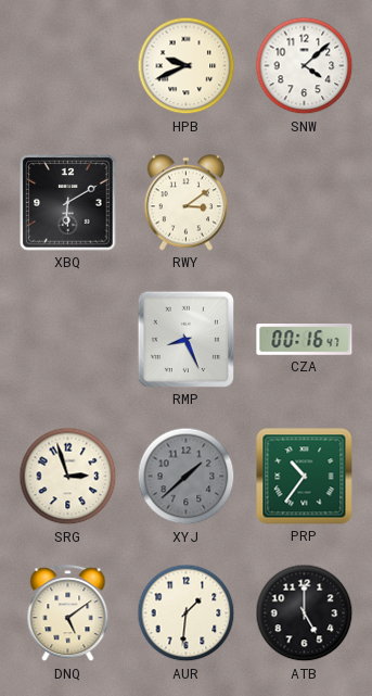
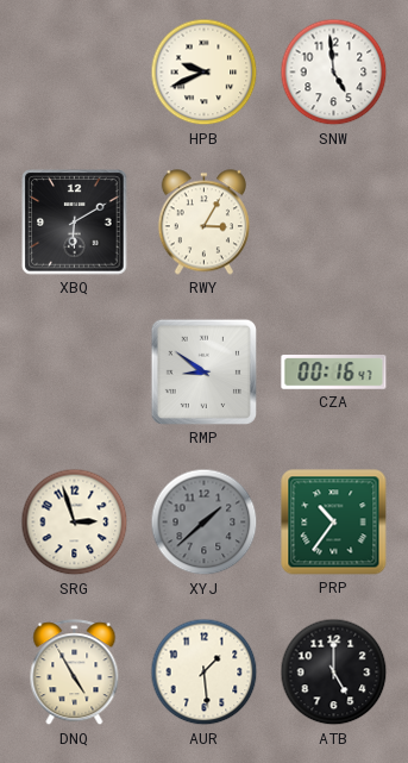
SNW: 4:08 -> 4:59
RWY: 3:09 -> 3:05
RMP: 8:26 -> 8:51
DNQ: 5:09 -> 4:55
AUR: 1:31 -> 1:29
